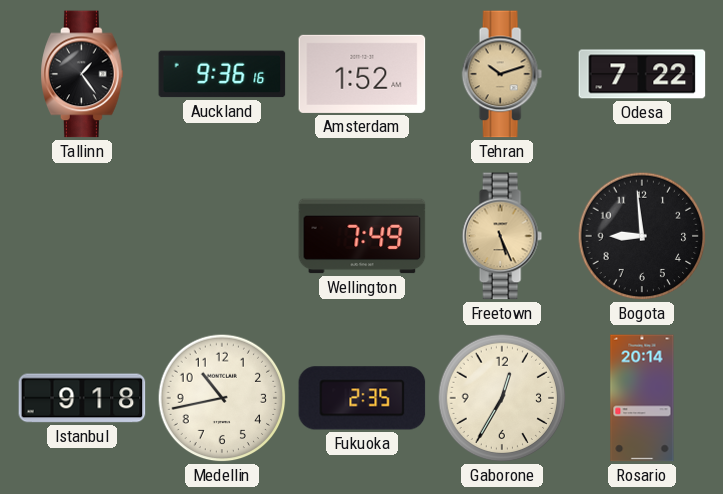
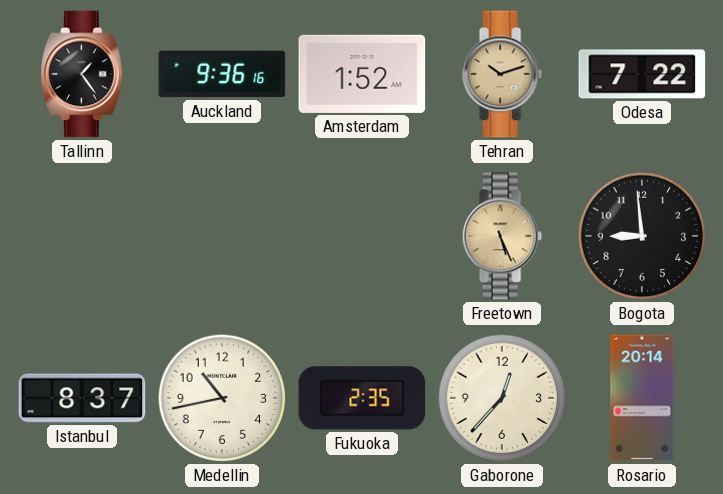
Wellington: 7:49 -> none
Istanbul: 9:18 -> 8:37
Gaborone: 12:35 -> 12:37
